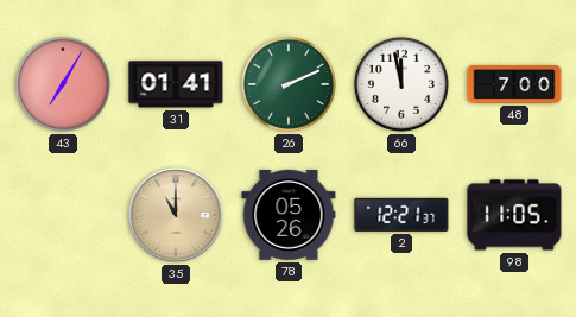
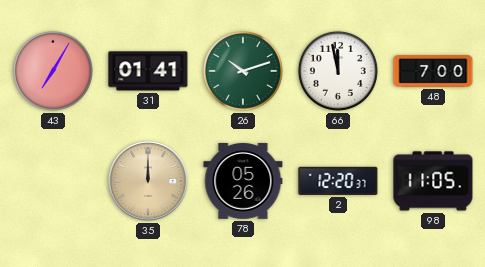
26: 2:11 -> 10:12
35: 11:00 -> 12:00
2: 12:21 -> 12:20
